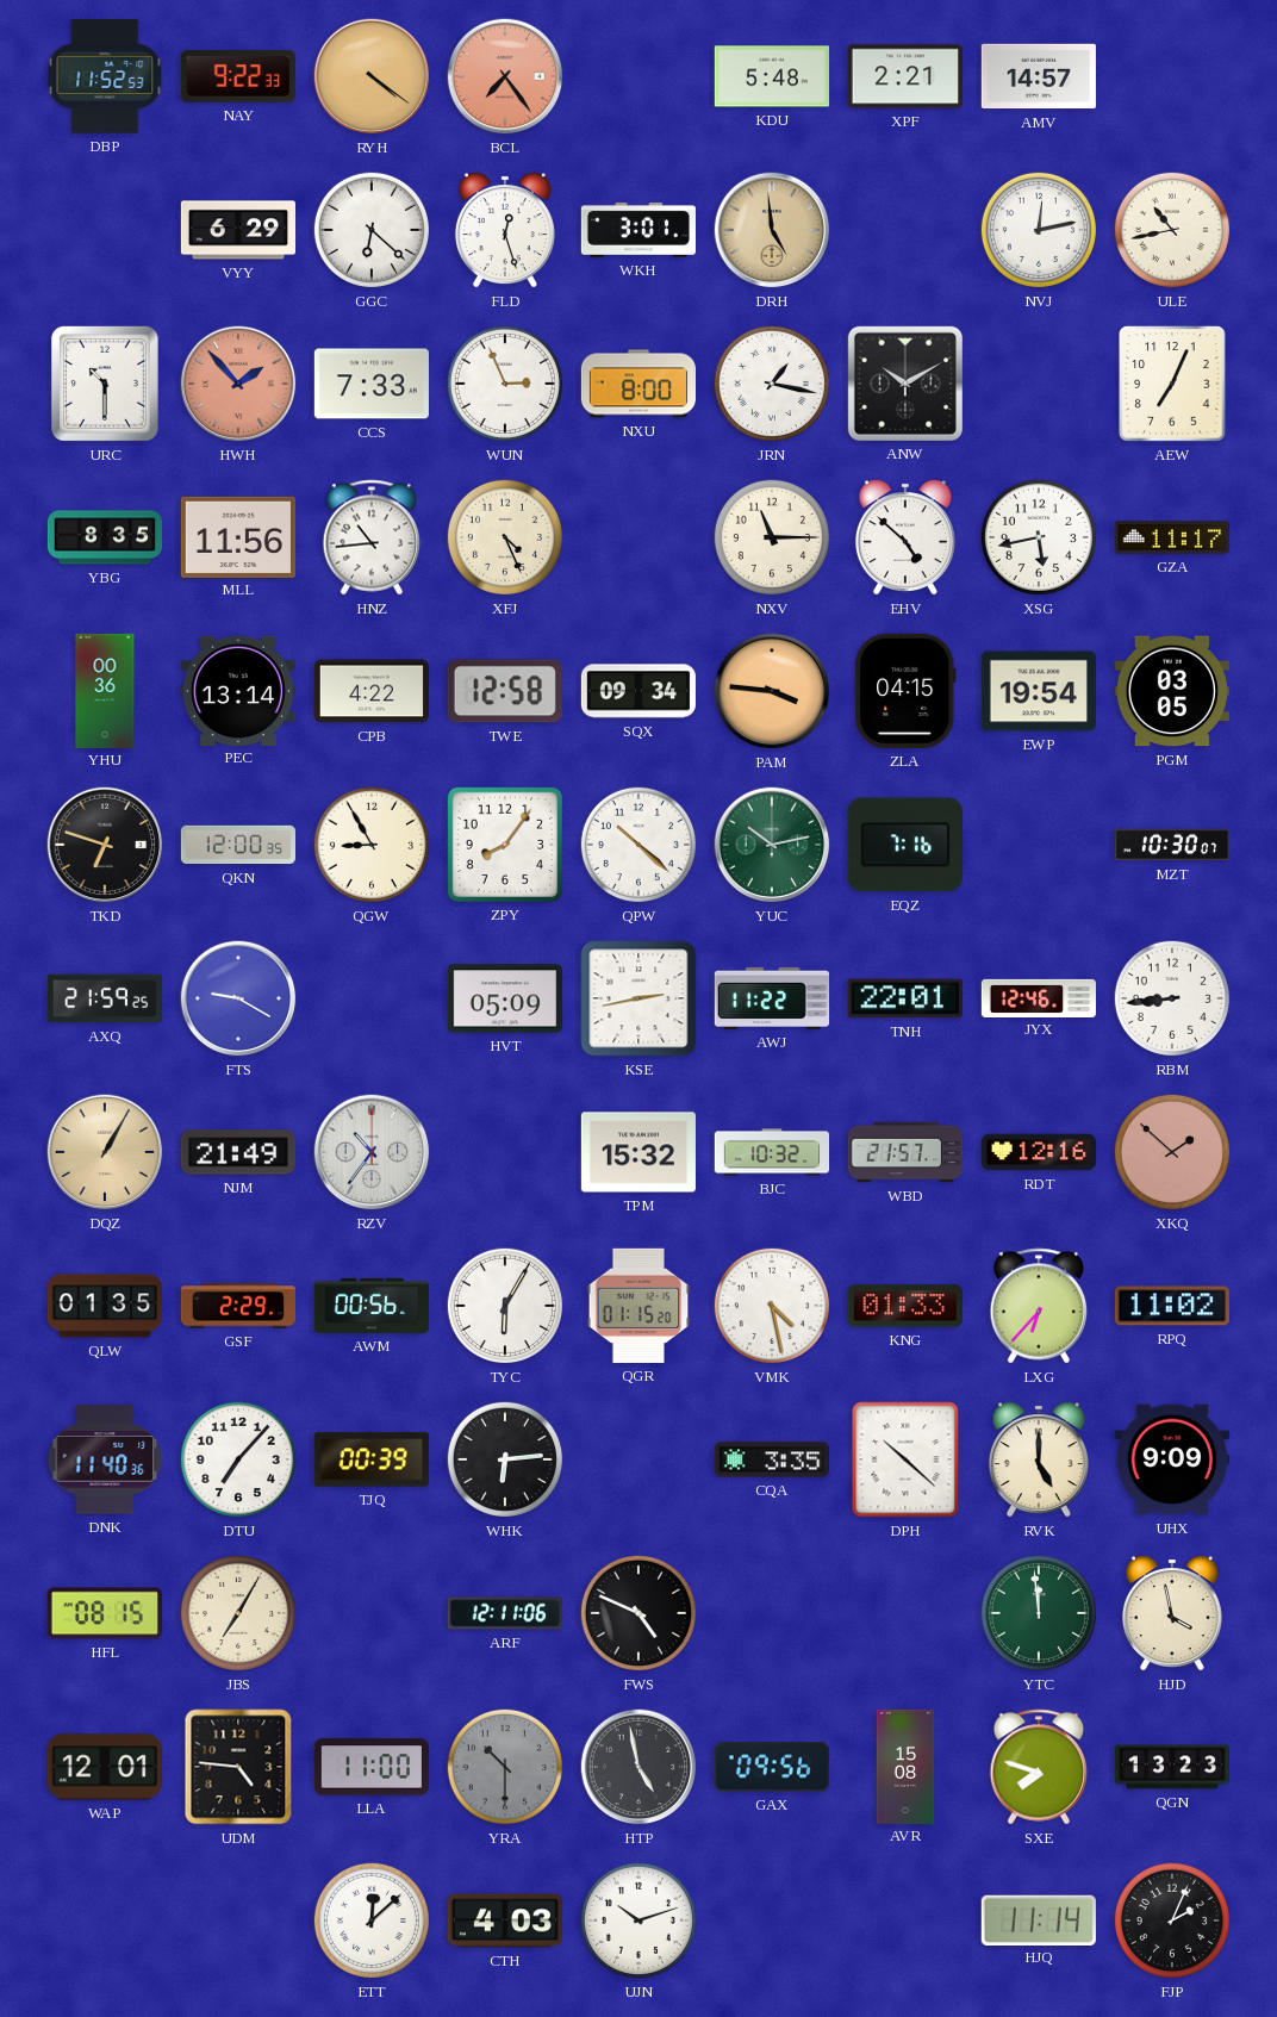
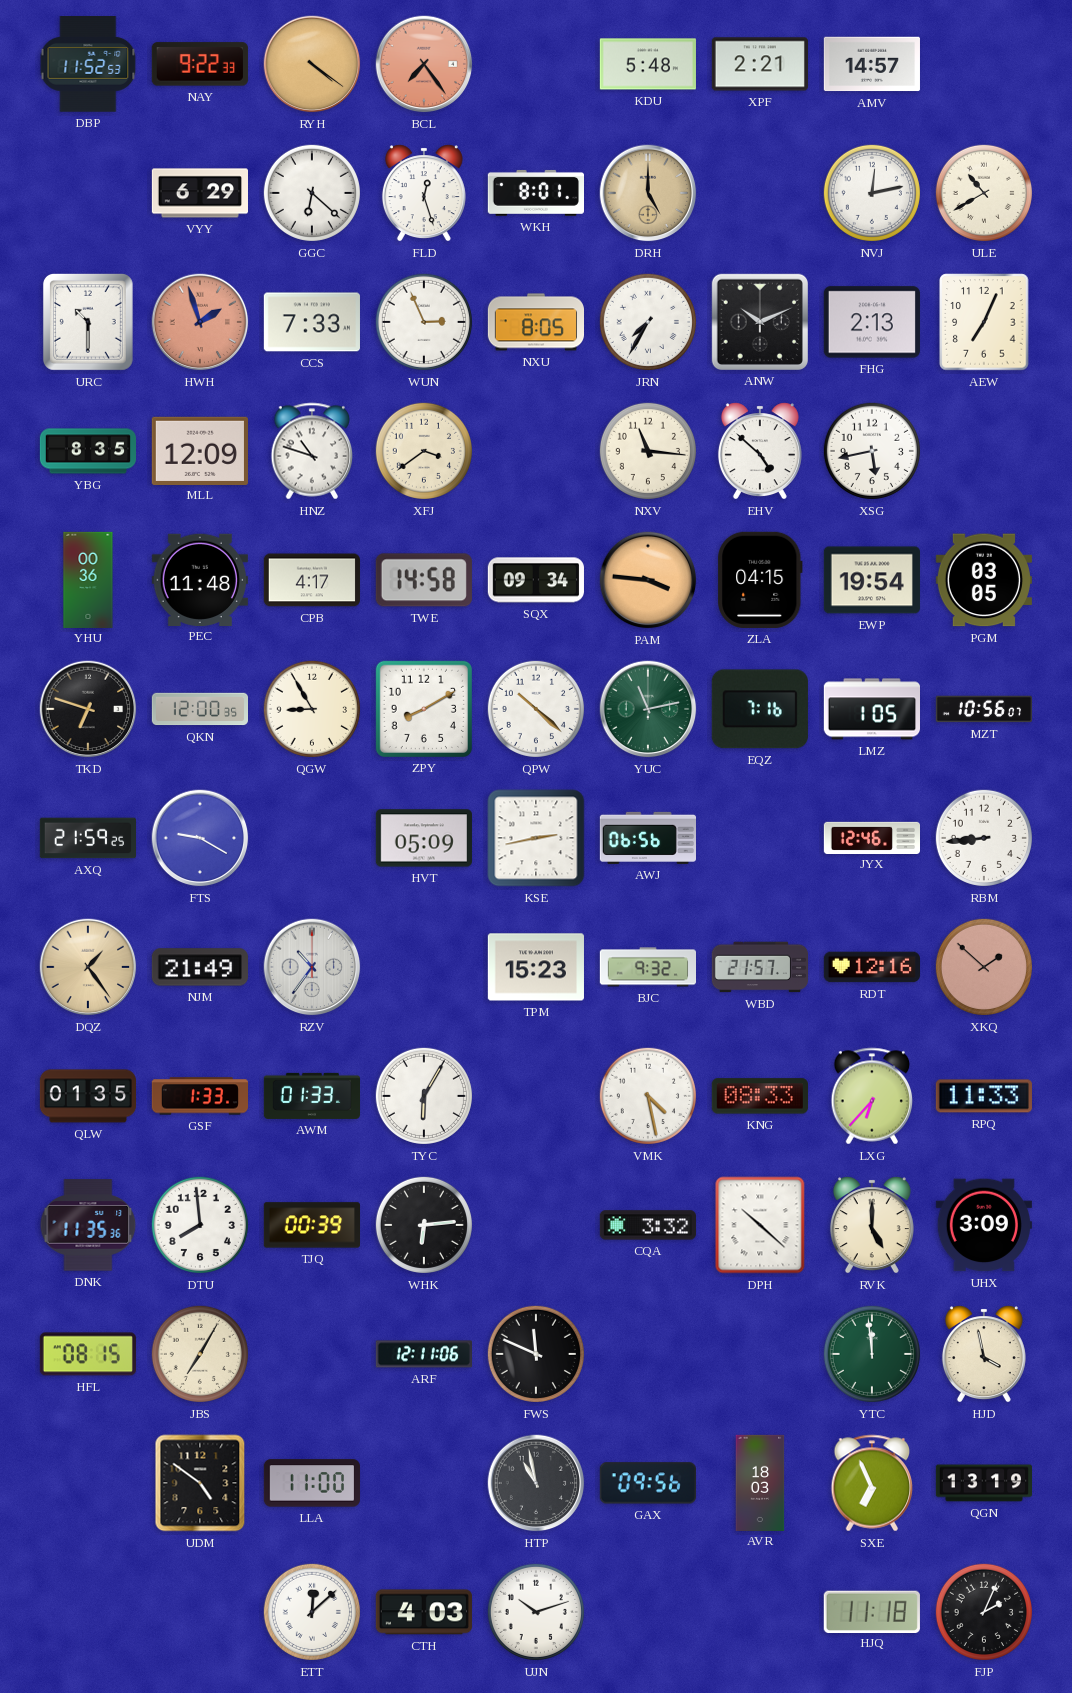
WKH: 3:01 -> 8:01
DRH: 4:59 -> 5:00
ULE: 10:43 -> 10:40
HWH: 1:53 -> 1:57
NXU: 8:00 -> 8:05
JRN: 1:17 -> 7:35
ANW: 10:10 -> 10:11
FHG: none -> 2:13
MLL: 11:56 -> 12:09
HNZ: 10:44 -> 10:48
XFJ: 4:26 -> 3:39
NXV: 11:15 -> 11:16
GZA: 11:17 -> none
PEC: 13:14 -> 11:48
CPB: 4:22 -> 4:17
TWE: 12:58 -> 14:58
ZPY: 8:06 -> 8:10
YUC: 10:13 -> 11:13
LMZ: none -> 1:05
MZT: 10:30 -> 10:56
AWJ: 11:22 -> 06:56
TNH: 22:01 -> none
DQZ: 1:05 -> 1:24
TPM: 15:32 -> 15:23
BJC: 10:32 -> 9:32
GSF: 2:29 -> 1:33
AWM: 00:56 -> 01:33
QGR: 01:15 -> none
KNG: 01:33 -> 08:33
RPQ: 11:02 -> 11:33
DNK: 11:40 -> 11:35
DTU: 7:07 -> 7:59
CQA: 3:35 -> 3:32
UHX: 9:09 -> 3:09
FWS: 4:49 -> 11:49
WAP: 12:01 -> none
UDM: 4:46 -> 4:51
YRA: 10:30 -> none
HTP: 4:58 -> 10:58
AVR: 15:08 -> 18:03
SXE: 7:48 -> 6:56
QGN: 13:23 -> 13:19
HJQ: 11:14 -> 11:18
